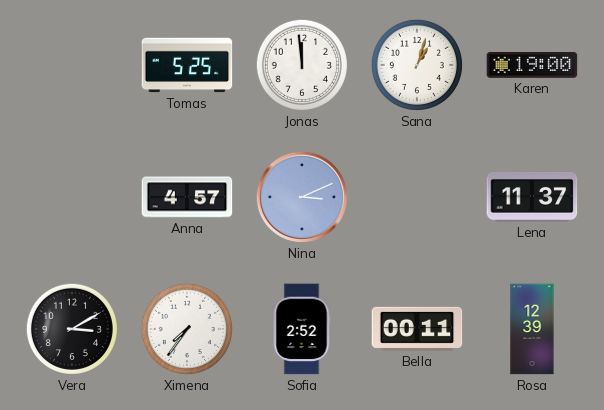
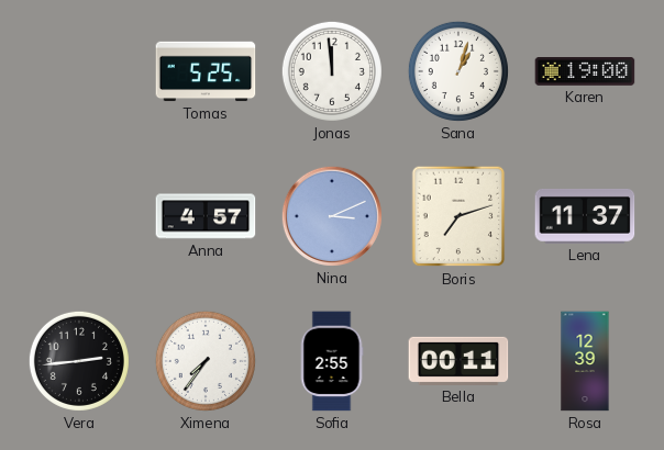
Boris: none -> 7:12
Vera: 3:10 -> 2:44
Sofia: 2:52 -> 2:55
